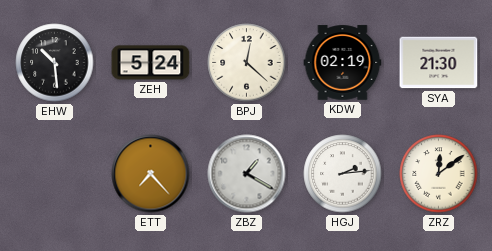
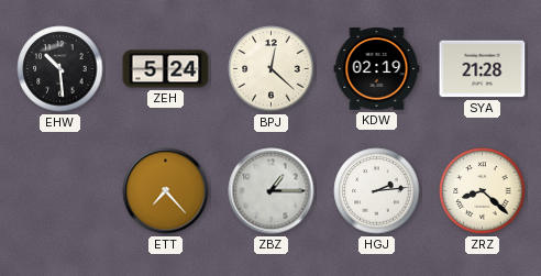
SYA: 21:30 -> 21:28
ZBZ: 1:20 -> 1:15
ZRZ: 12:09 -> 8:22
